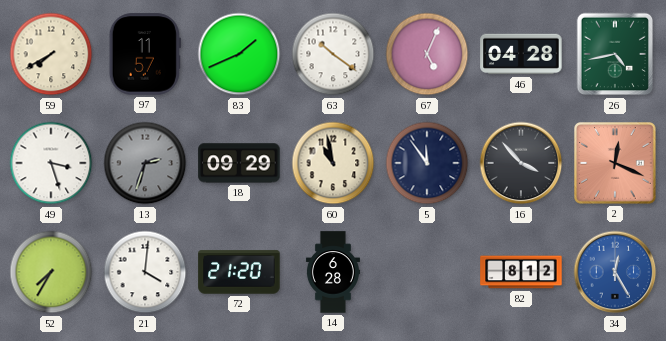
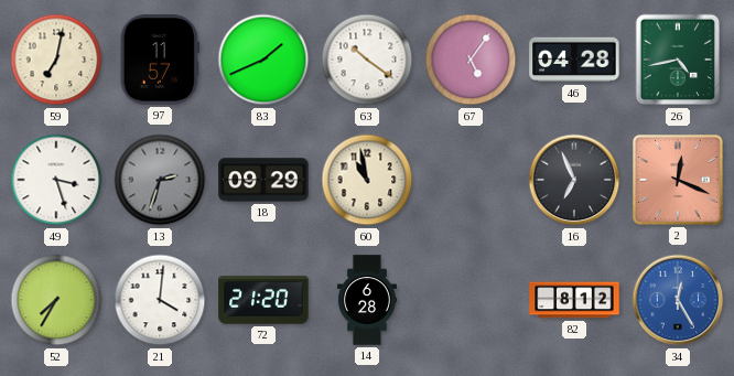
59: 7:40 -> 7:02
67: 5:04 -> 5:06
5: 11:54 -> none
16: 3:53 -> 6:56
